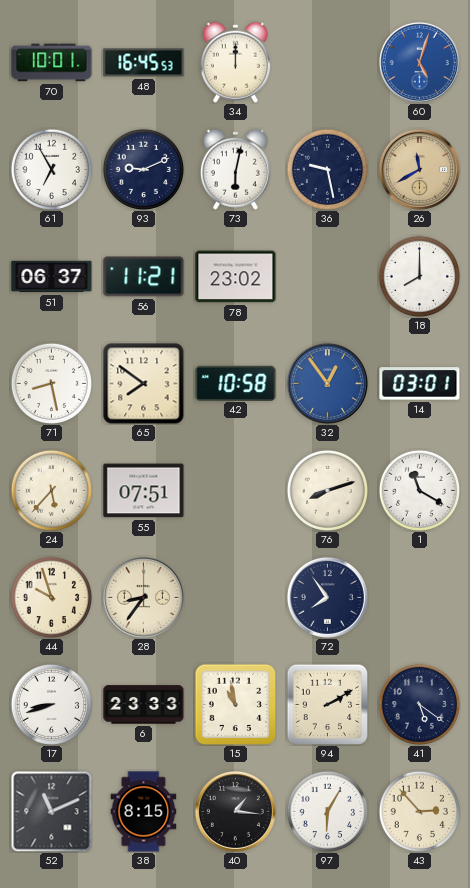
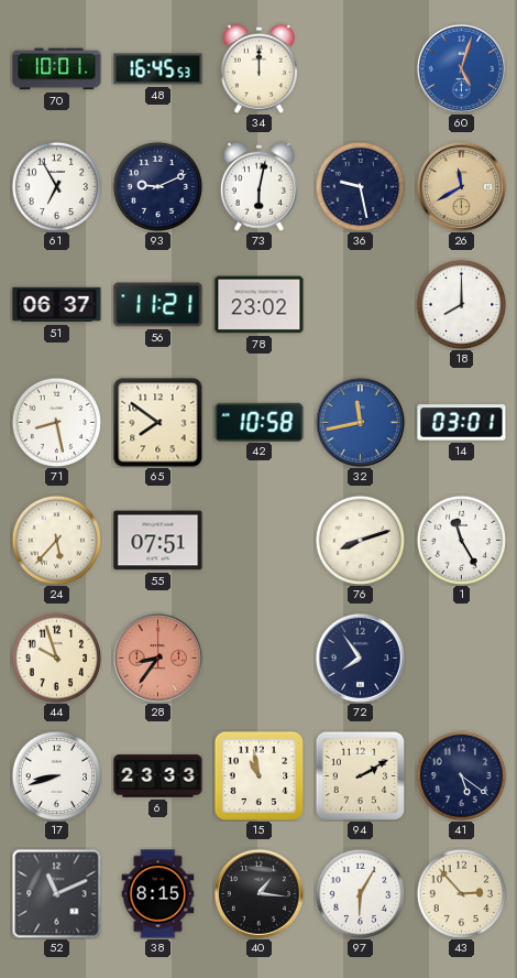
32: 12:54 -> 11:43
1: 11:20 -> 11:25
28 dial: cream -> salmon
